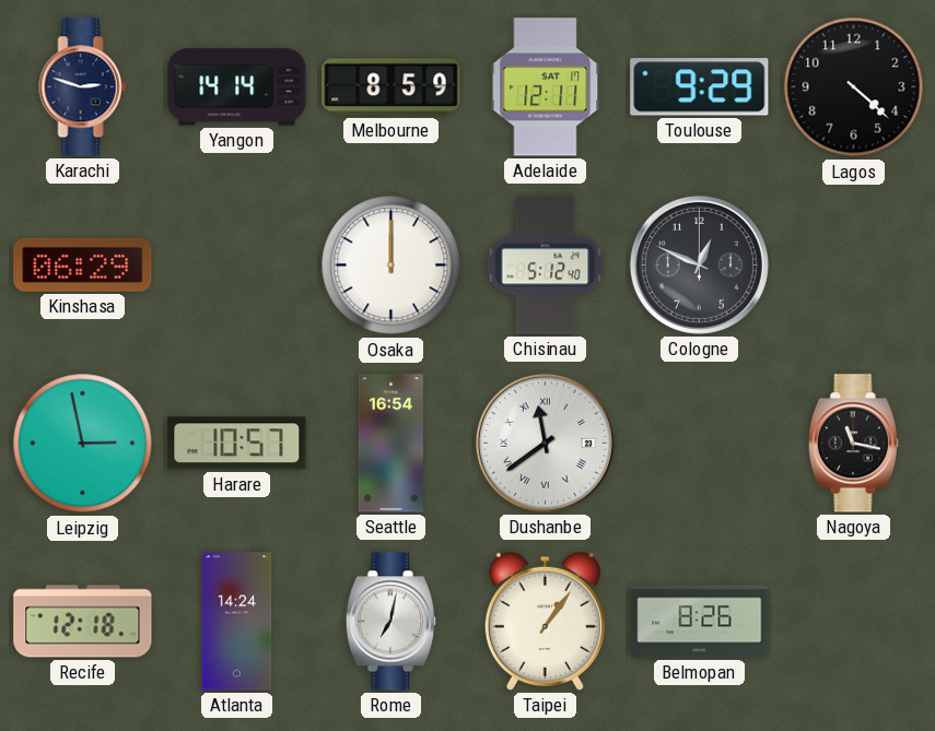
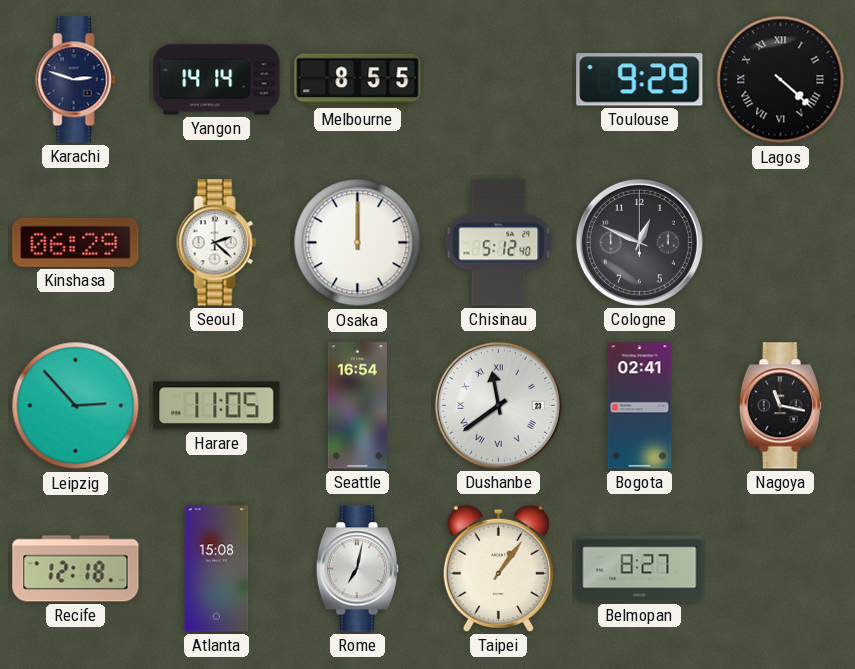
Melbourne: 8:59 -> 8:55
Adelaide: 12:11 -> none
Lagos numerals: Arabic -> Roman
Seoul: none -> 2:22
Leipzig: 2:58 -> 2:53
Harare: 10:57 -> 11:05
Bogota: none -> 02:41
Atlanta: 14:24 -> 15:08
Belmopan: 8:26 -> 8:27
